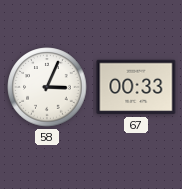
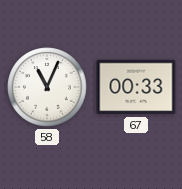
58: 3:04 -> 11:04
